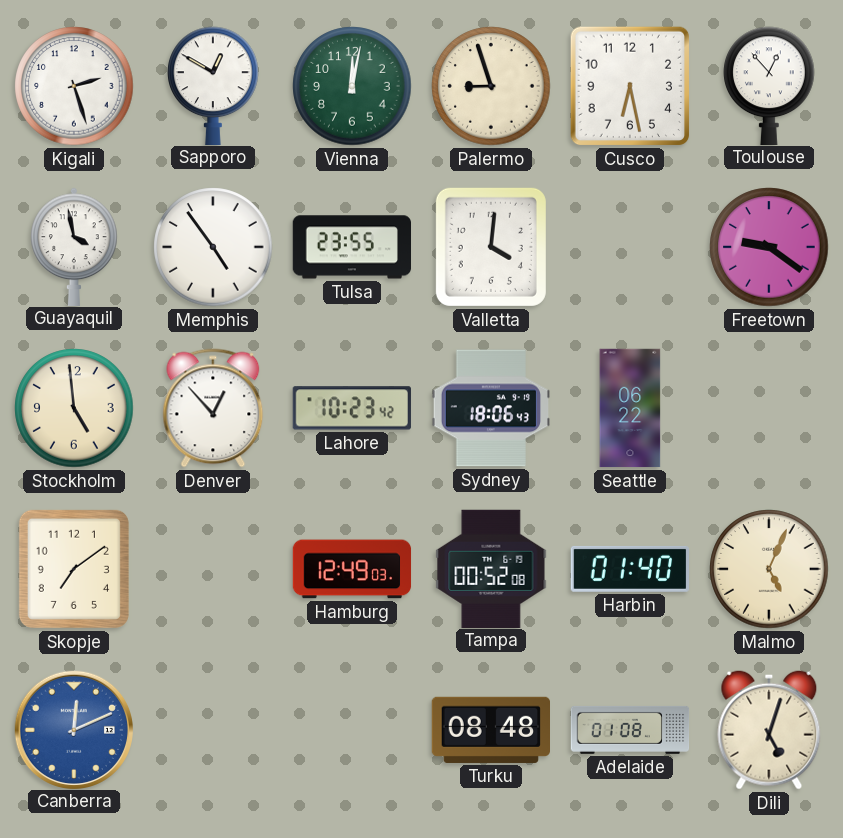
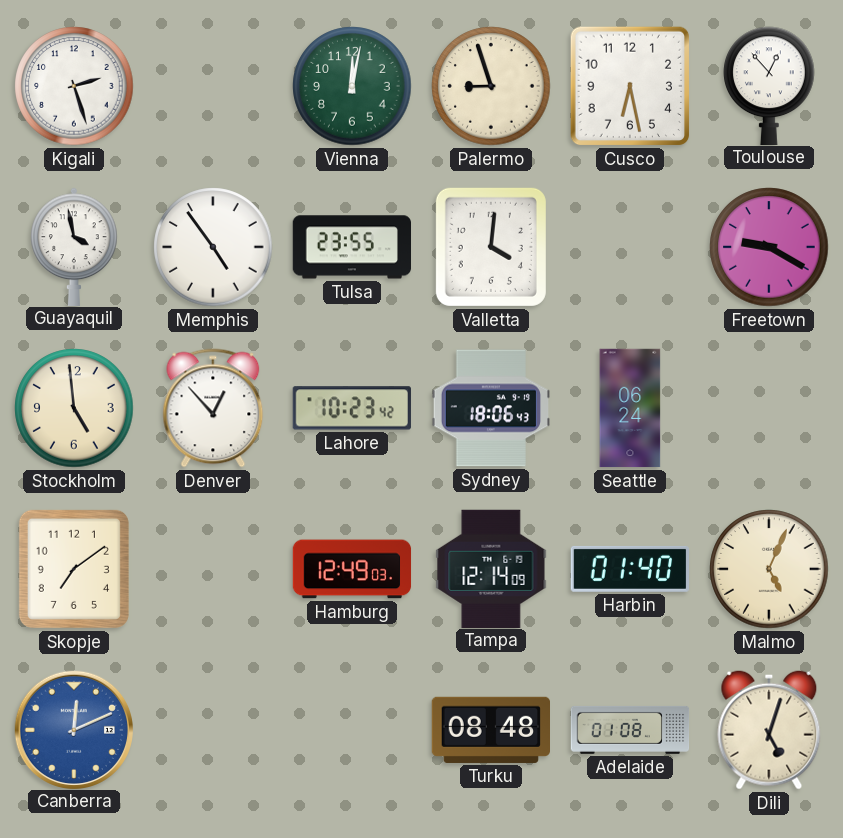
Sapporo: 12:50 -> none
Freetown: 9:21 -> 9:20
Seattle: 06:22 -> 06:24
Tampa: 00:52 -> 12:14
